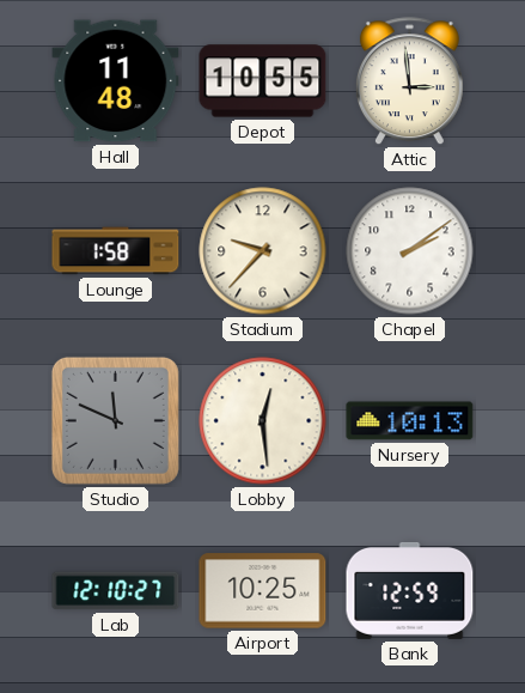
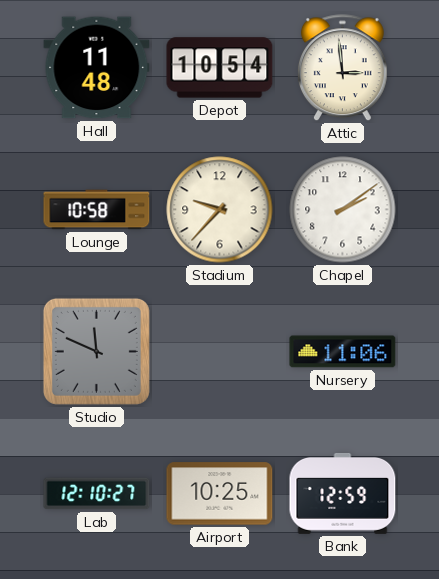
Depot: 10:55 -> 10:54
Lounge: 1:58 -> 10:58
Lobby: 12:29 -> none
Nursery: 10:13 -> 11:06
